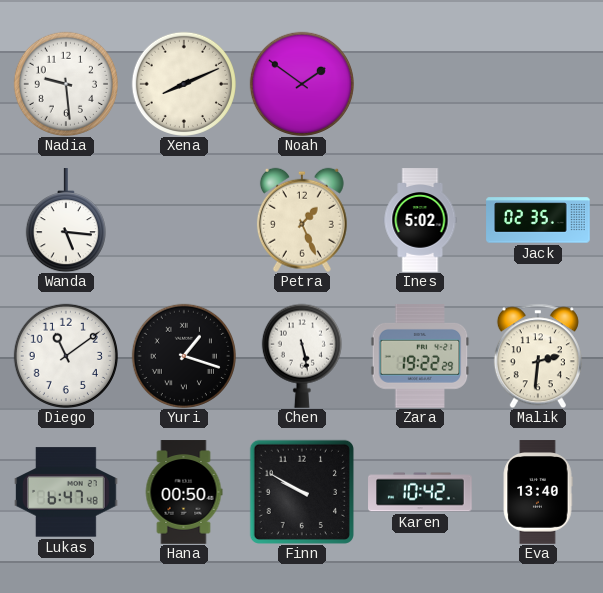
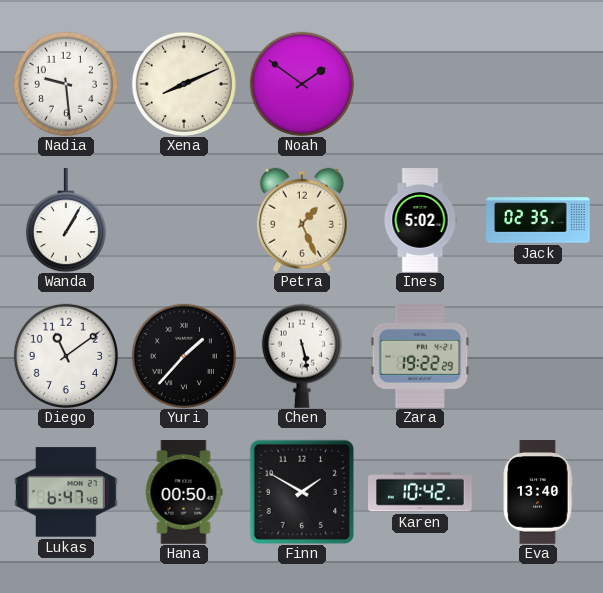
Wanda: 5:16 -> 1:05
Yuri: 1:18 -> 1:37
Malik: 2:31 -> none
Finn: 9:50 -> 1:50
